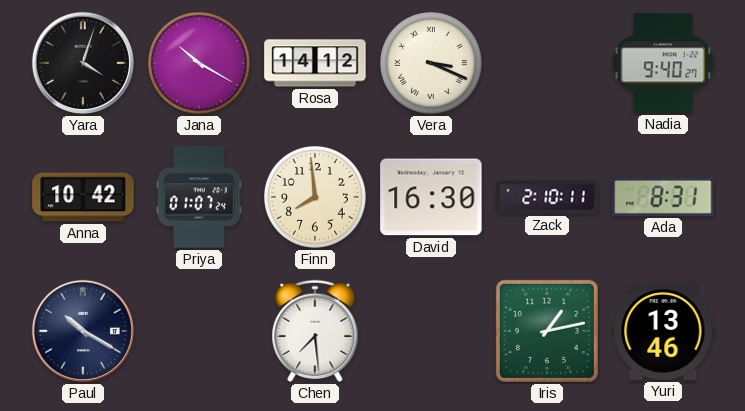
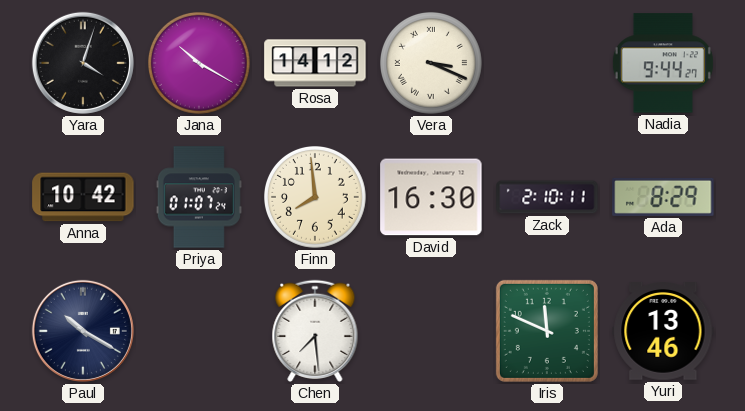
Nadia: 9:40 -> 9:44
Ada: 8:31 -> 8:29
Iris: 1:13 -> 11:49
